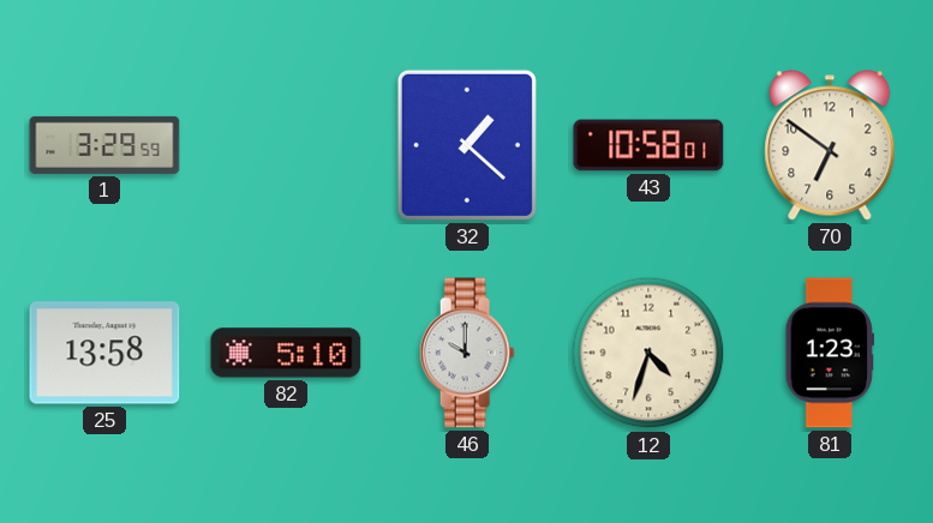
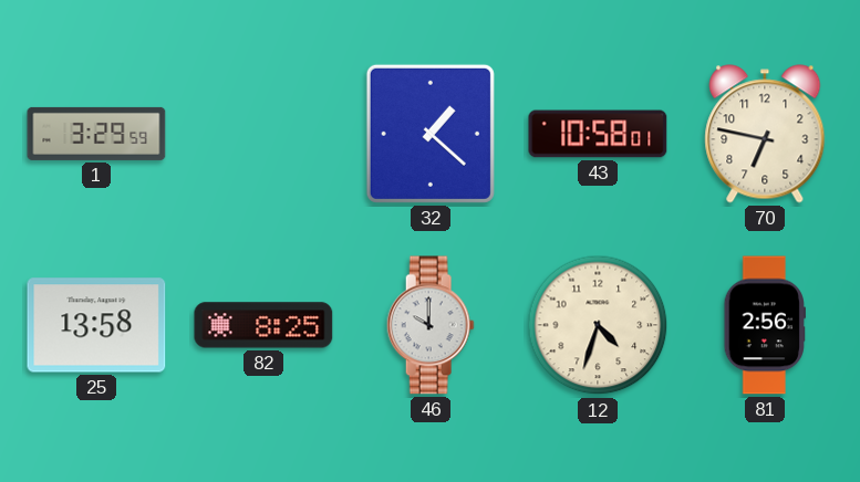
70: 6:51 -> 6:47
82: 5:10 -> 8:25
81: 1:23 -> 2:56
